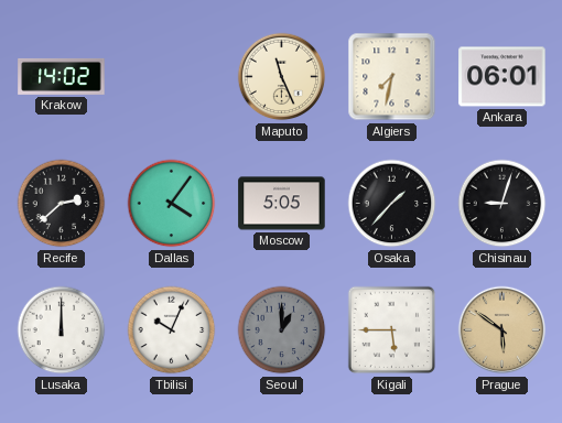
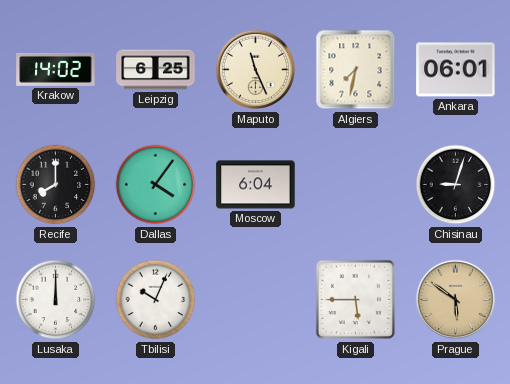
Leipzig: none -> 6:25
Recife: 2:38 -> 8:00
Moscow: 5:05 -> 6:04
Osaka: 1:37 -> none
Seoul: 1:00 -> none
